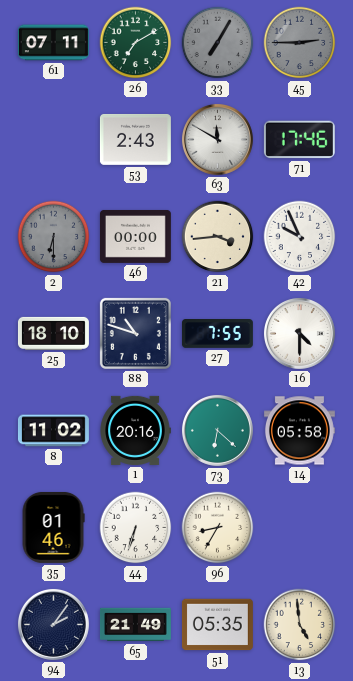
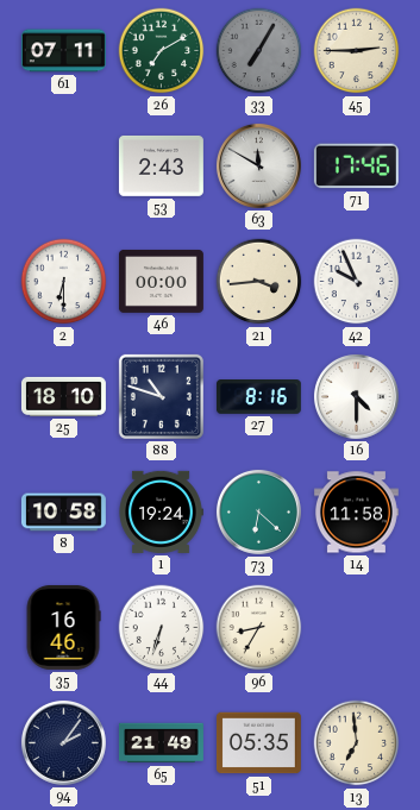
45 dial: grey -> cream
2 dial: grey -> white
27: 7:55 -> 8:16
8: 11:02 -> 10:58
1: 20:16 -> 19:24
14: 05:58 -> 11:58
35: 01:46 -> 16:46
13: 4:59 -> 6:59
